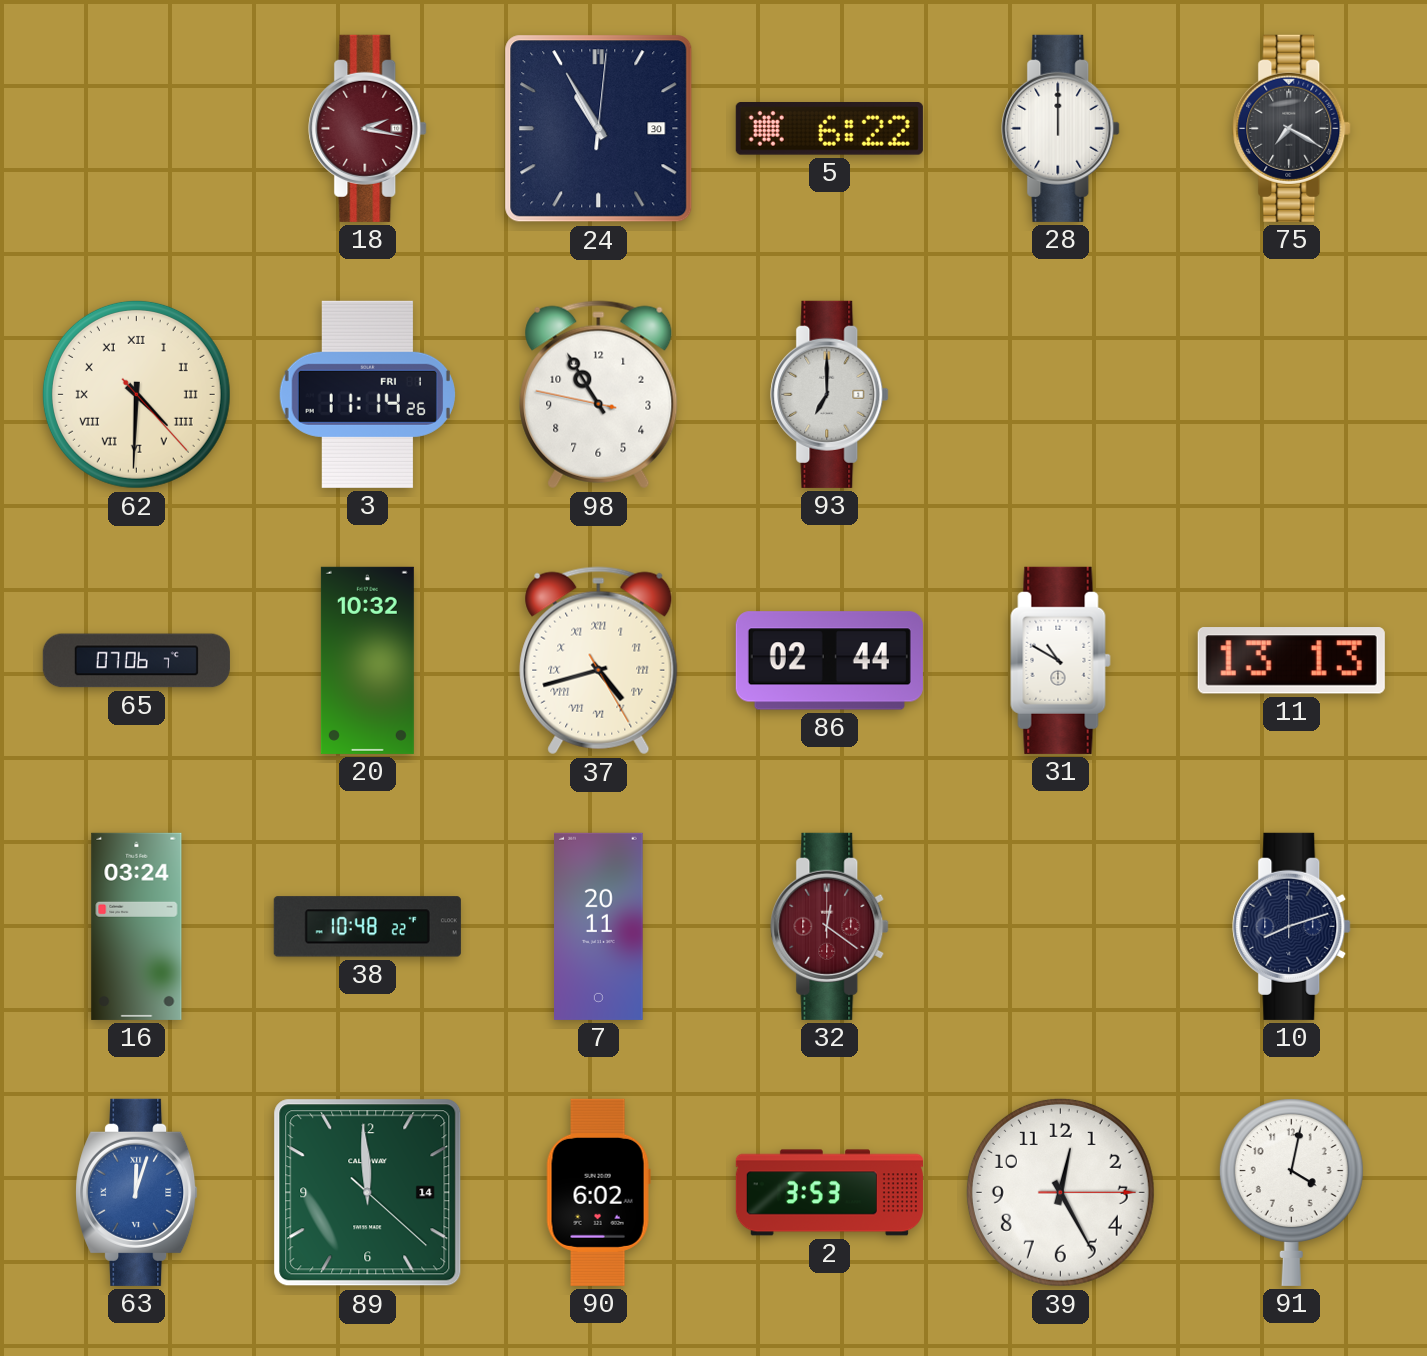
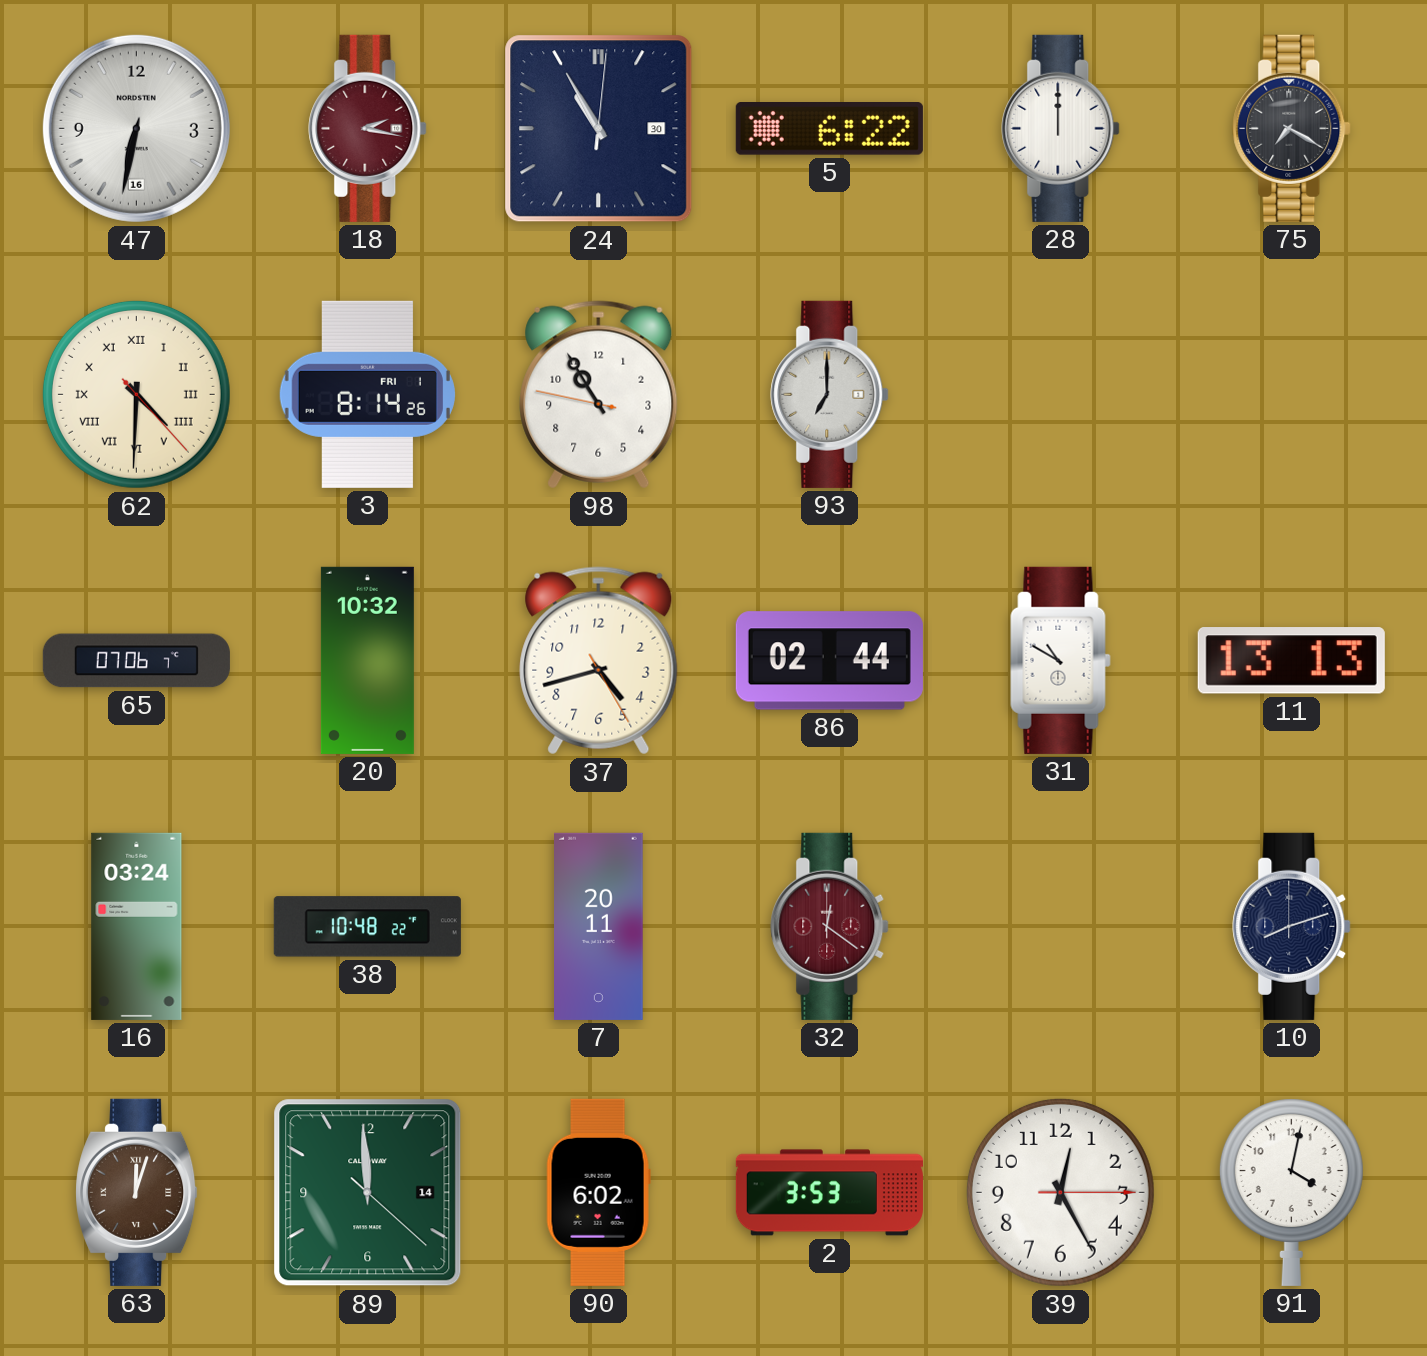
47: none -> 6:32
3: 11:14 -> 8:14
37 numerals: Roman -> Arabic
63 dial: blue -> brown
